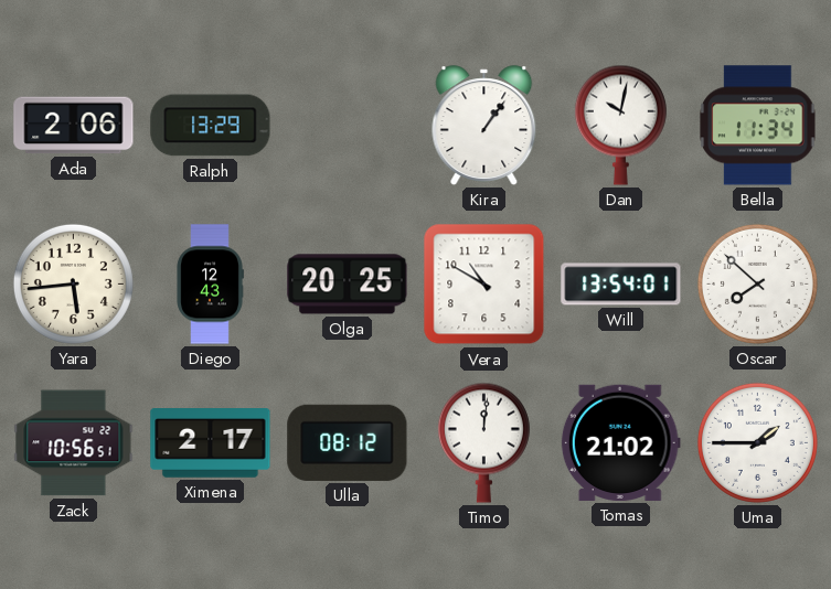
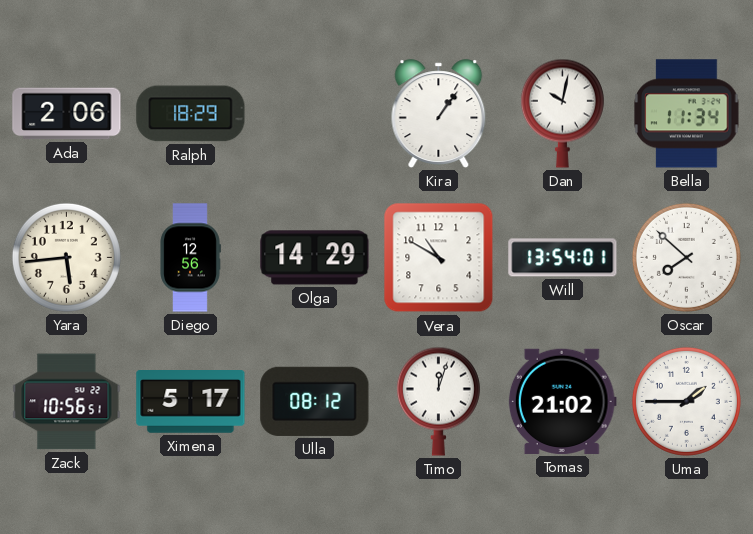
Ralph: 13:29 -> 18:29
Diego: 12:43 -> 12:56
Olga: 20:25 -> 14:29
Ximena: 2:17 -> 5:17
Timo: 12:01 -> 12:03
